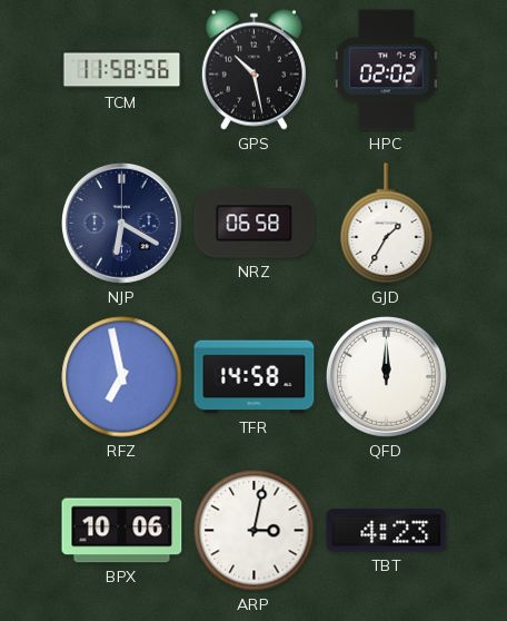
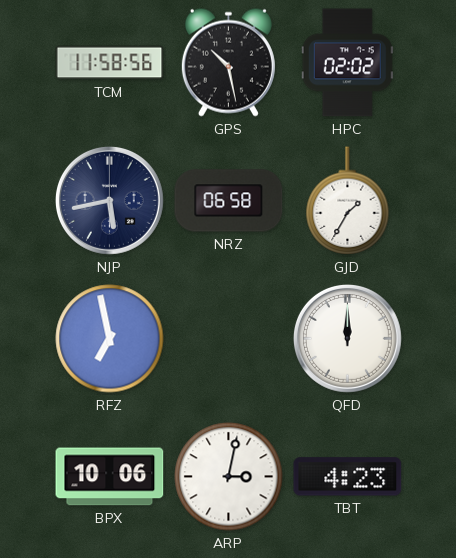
NJP: 6:20 -> 5:43
TFR: 14:58 -> none
